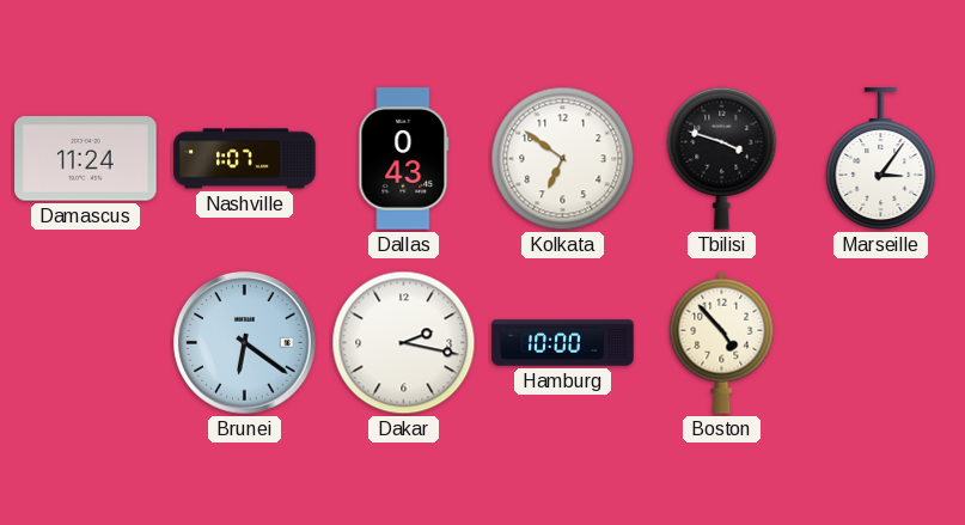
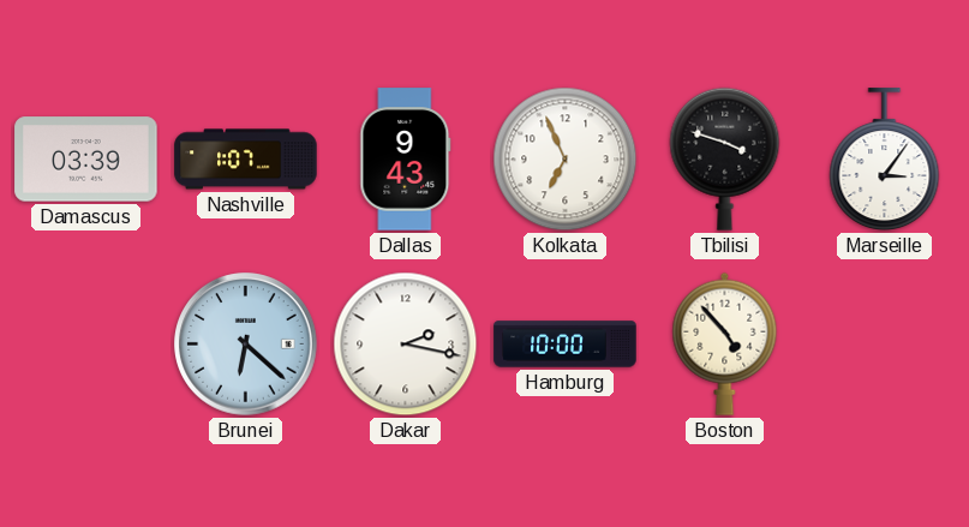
Damascus: 11:24 -> 03:39
Dallas: 0:43 -> 9:43
Kolkata: 6:51 -> 6:56
Brunei: 6:21 -> 6:22
